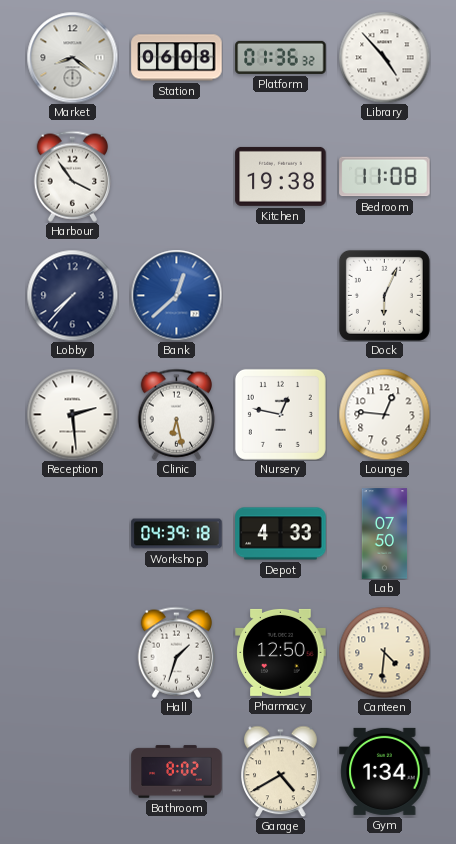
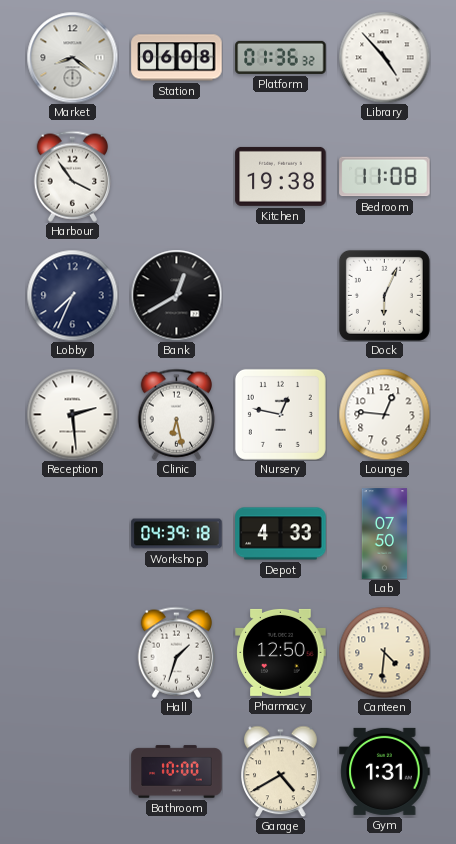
Lobby: 7:37 -> 7:34
Bank: 12:38 -> 12:40
Bank dial: blue -> black
Bathroom: 8:02 -> 10:00
Gym: 1:34 -> 1:31
